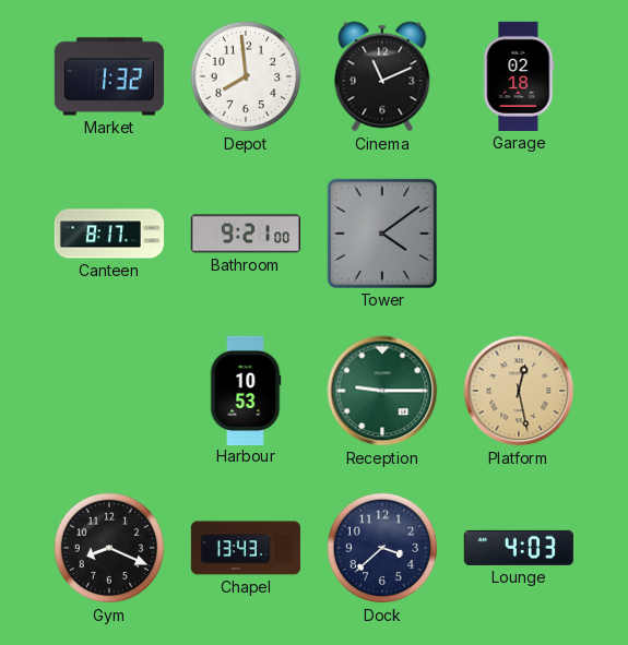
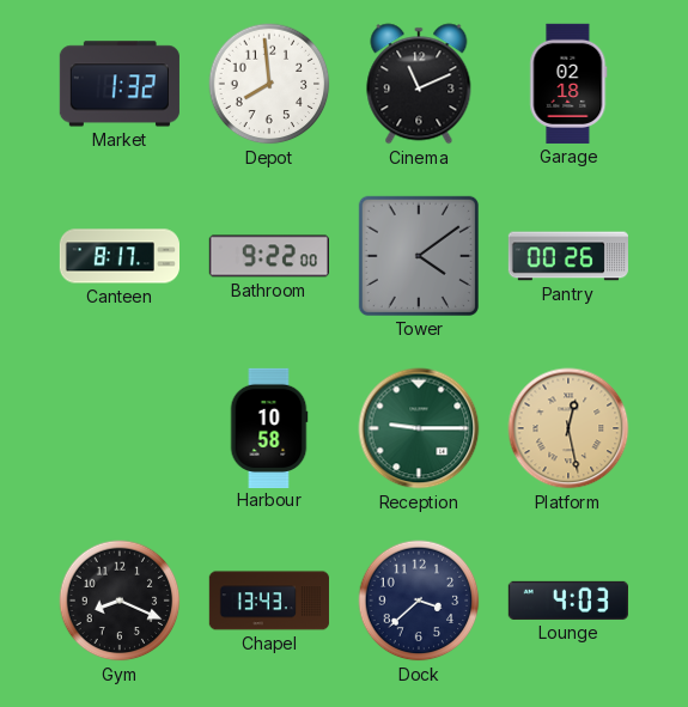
Bathroom: 9:21 -> 9:22
Pantry: none -> 00:26
Harbour: 10:53 -> 10:58
